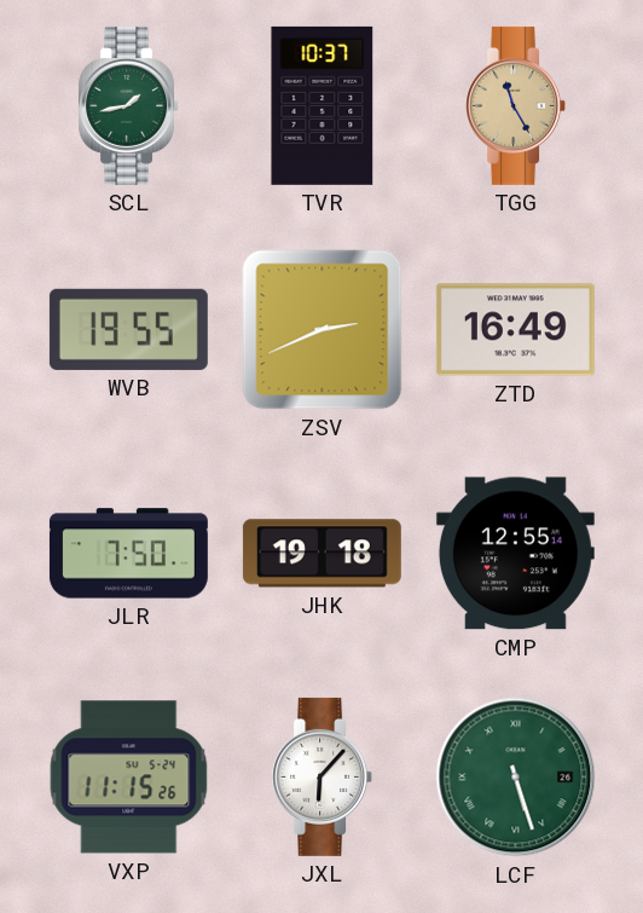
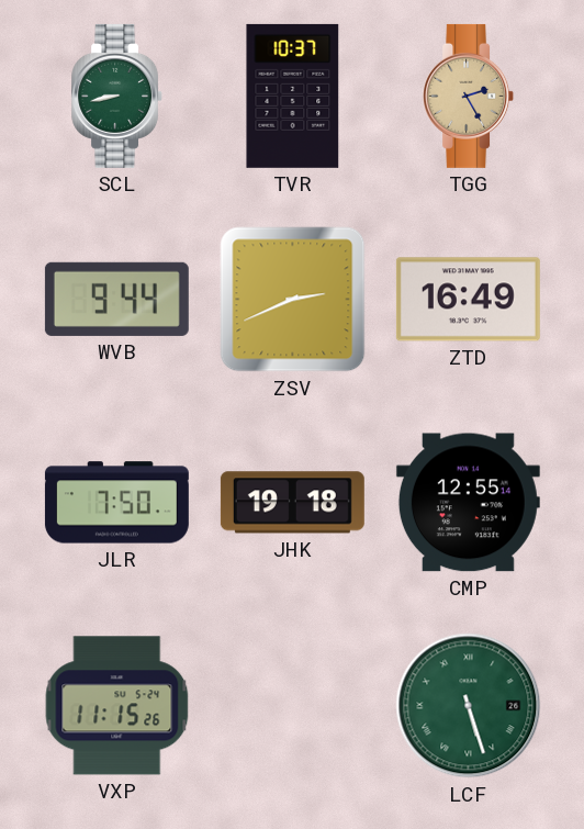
SCL: 1:43 -> 8:43
TGG: 11:25 -> 2:25
WVB: 19:55 -> 9:44
JXL: 6:07 -> none
